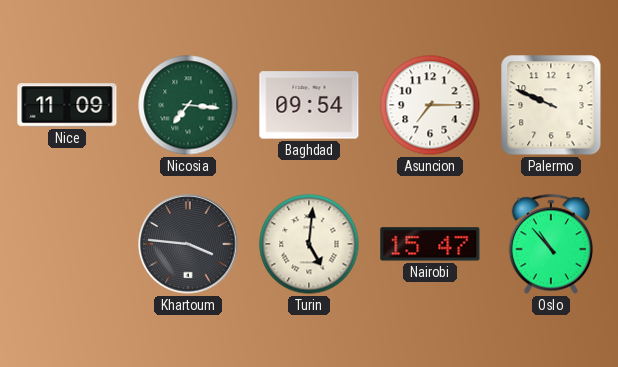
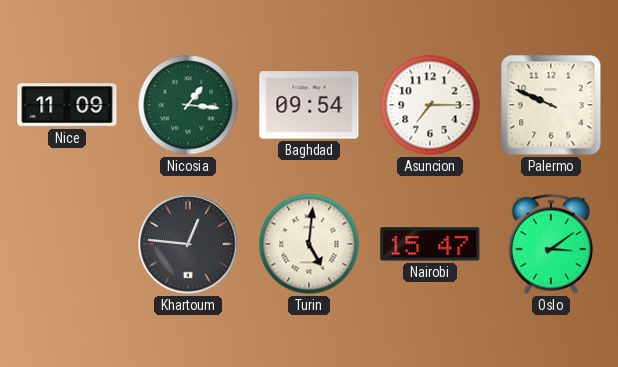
Nicosia: 7:16 -> 1:16
Khartoum: 3:46 -> 12:46
Oslo: 10:53 -> 3:09
